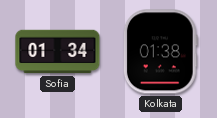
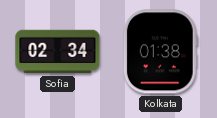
Sofia: 01:34 -> 02:34
